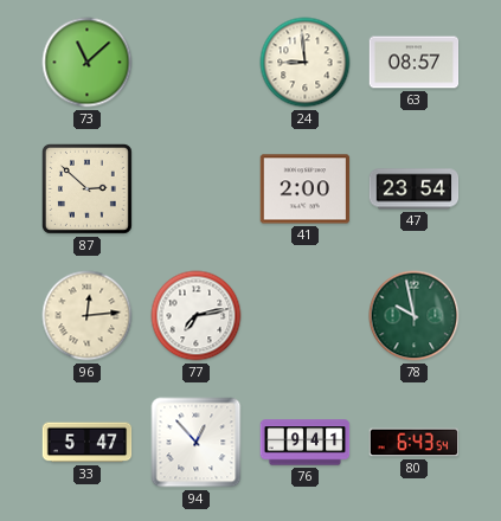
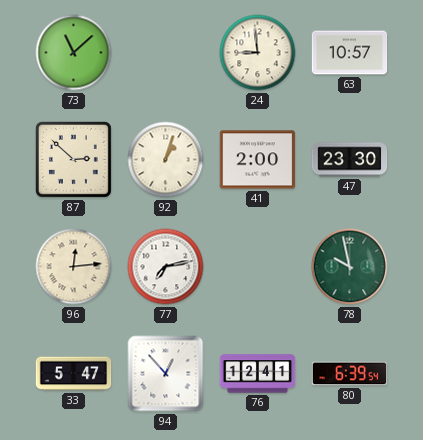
63: 08:57 -> 10:57
92: none -> 1:03
47: 23:54 -> 23:30
76: 9:41 -> 12:41
80: 6:43 -> 6:39
